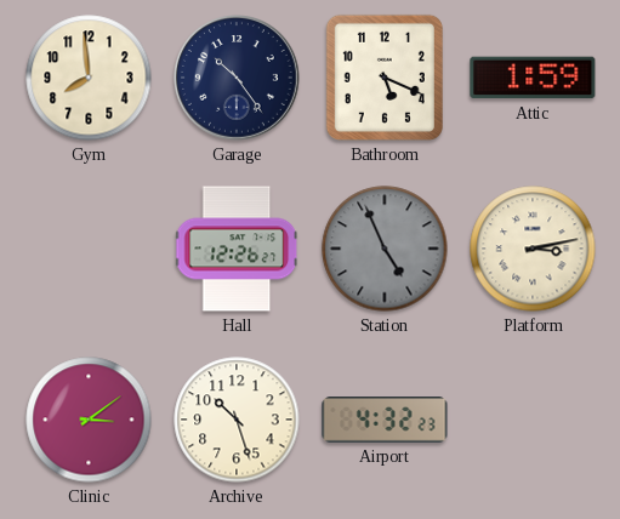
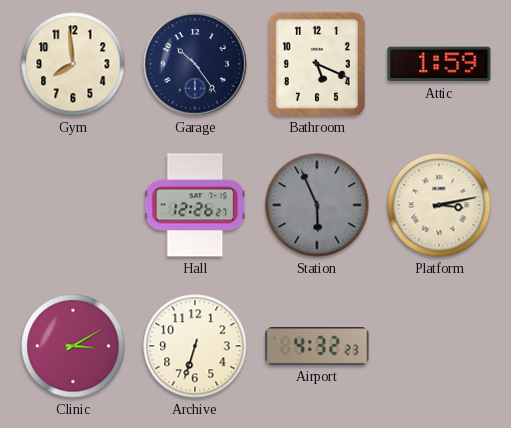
Station: 4:56 -> 5:56
Clinic: 3:09 -> 3:10
Archive: 10:27 -> 6:33
